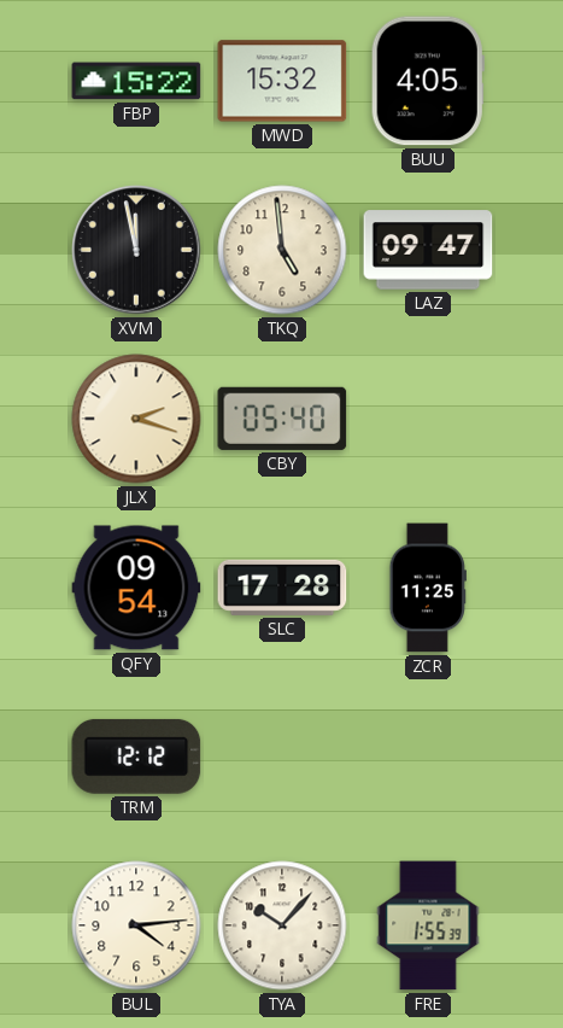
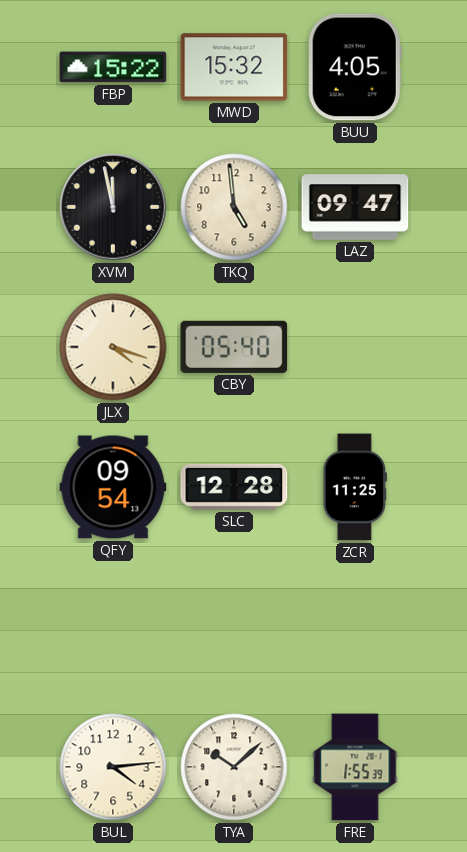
JLX: 2:18 -> 4:18
SLC: 17:28 -> 12:28
TRM: 12:12 -> none
TYA: 10:07 -> 10:08
